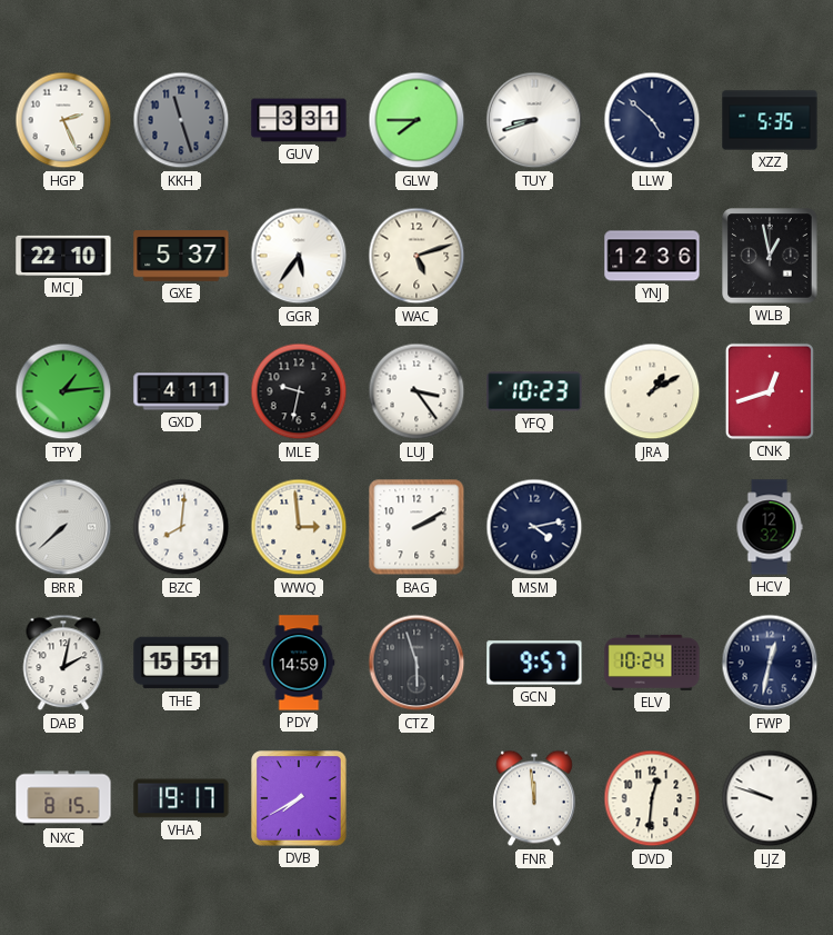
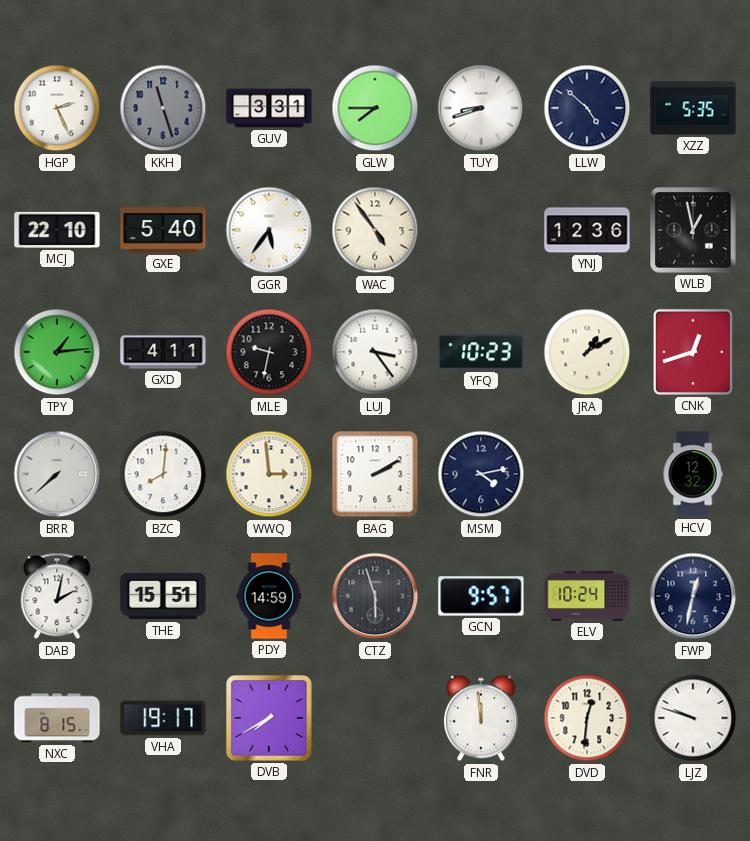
GXE: 5:37 -> 5:40
WAC: 5:12 -> 4:54
